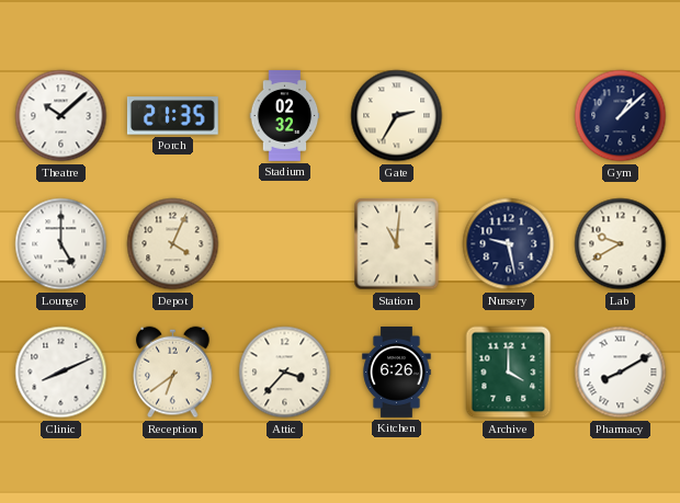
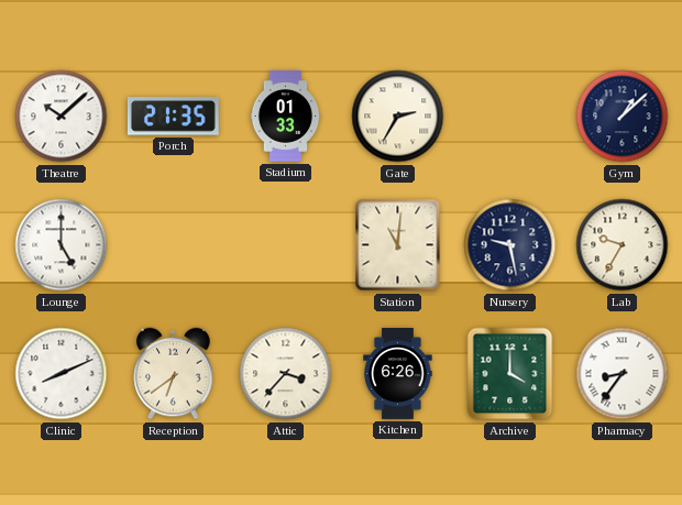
Stadium: 02:32 -> 01:33
Depot: 4:04 -> none
Lab: 9:40 -> 9:35
Pharmacy: 8:10 -> 8:36
